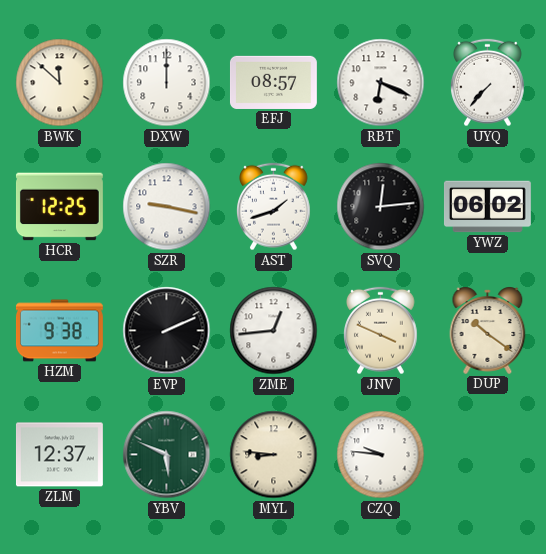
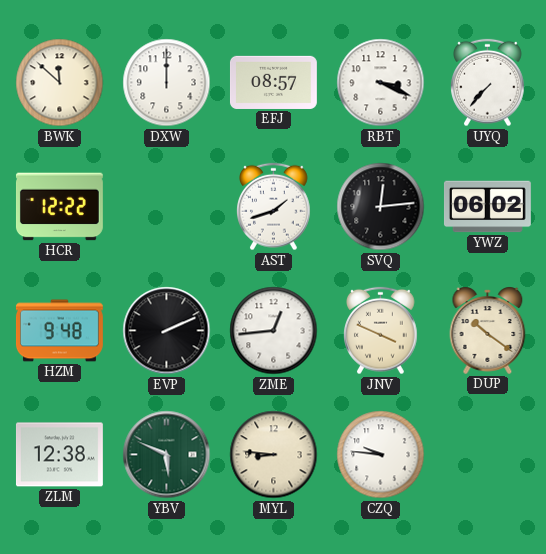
RBT: 6:19 -> 3:19
HCR: 12:25 -> 12:22
SZR: 9:17 -> none
HZM: 9:38 -> 9:48
ZLM: 12:37 -> 12:38
